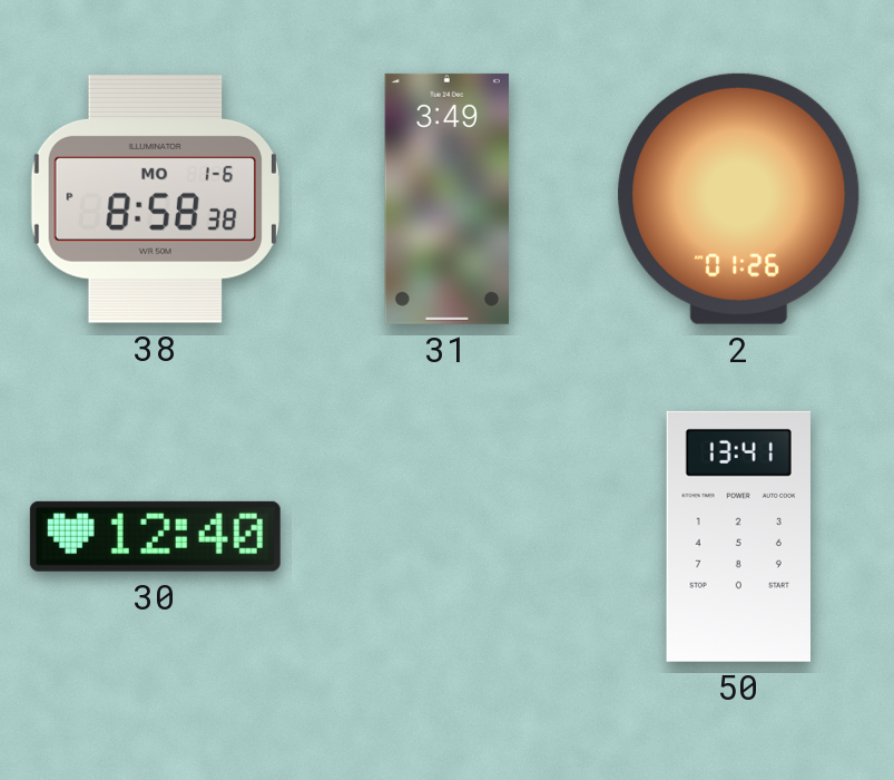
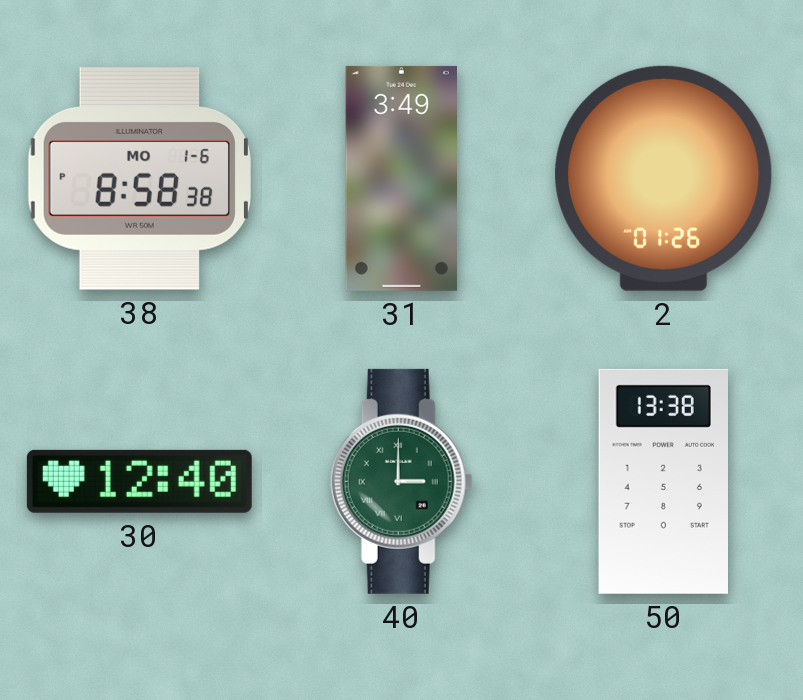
40: none -> 3:00
50: 13:41 -> 13:38
